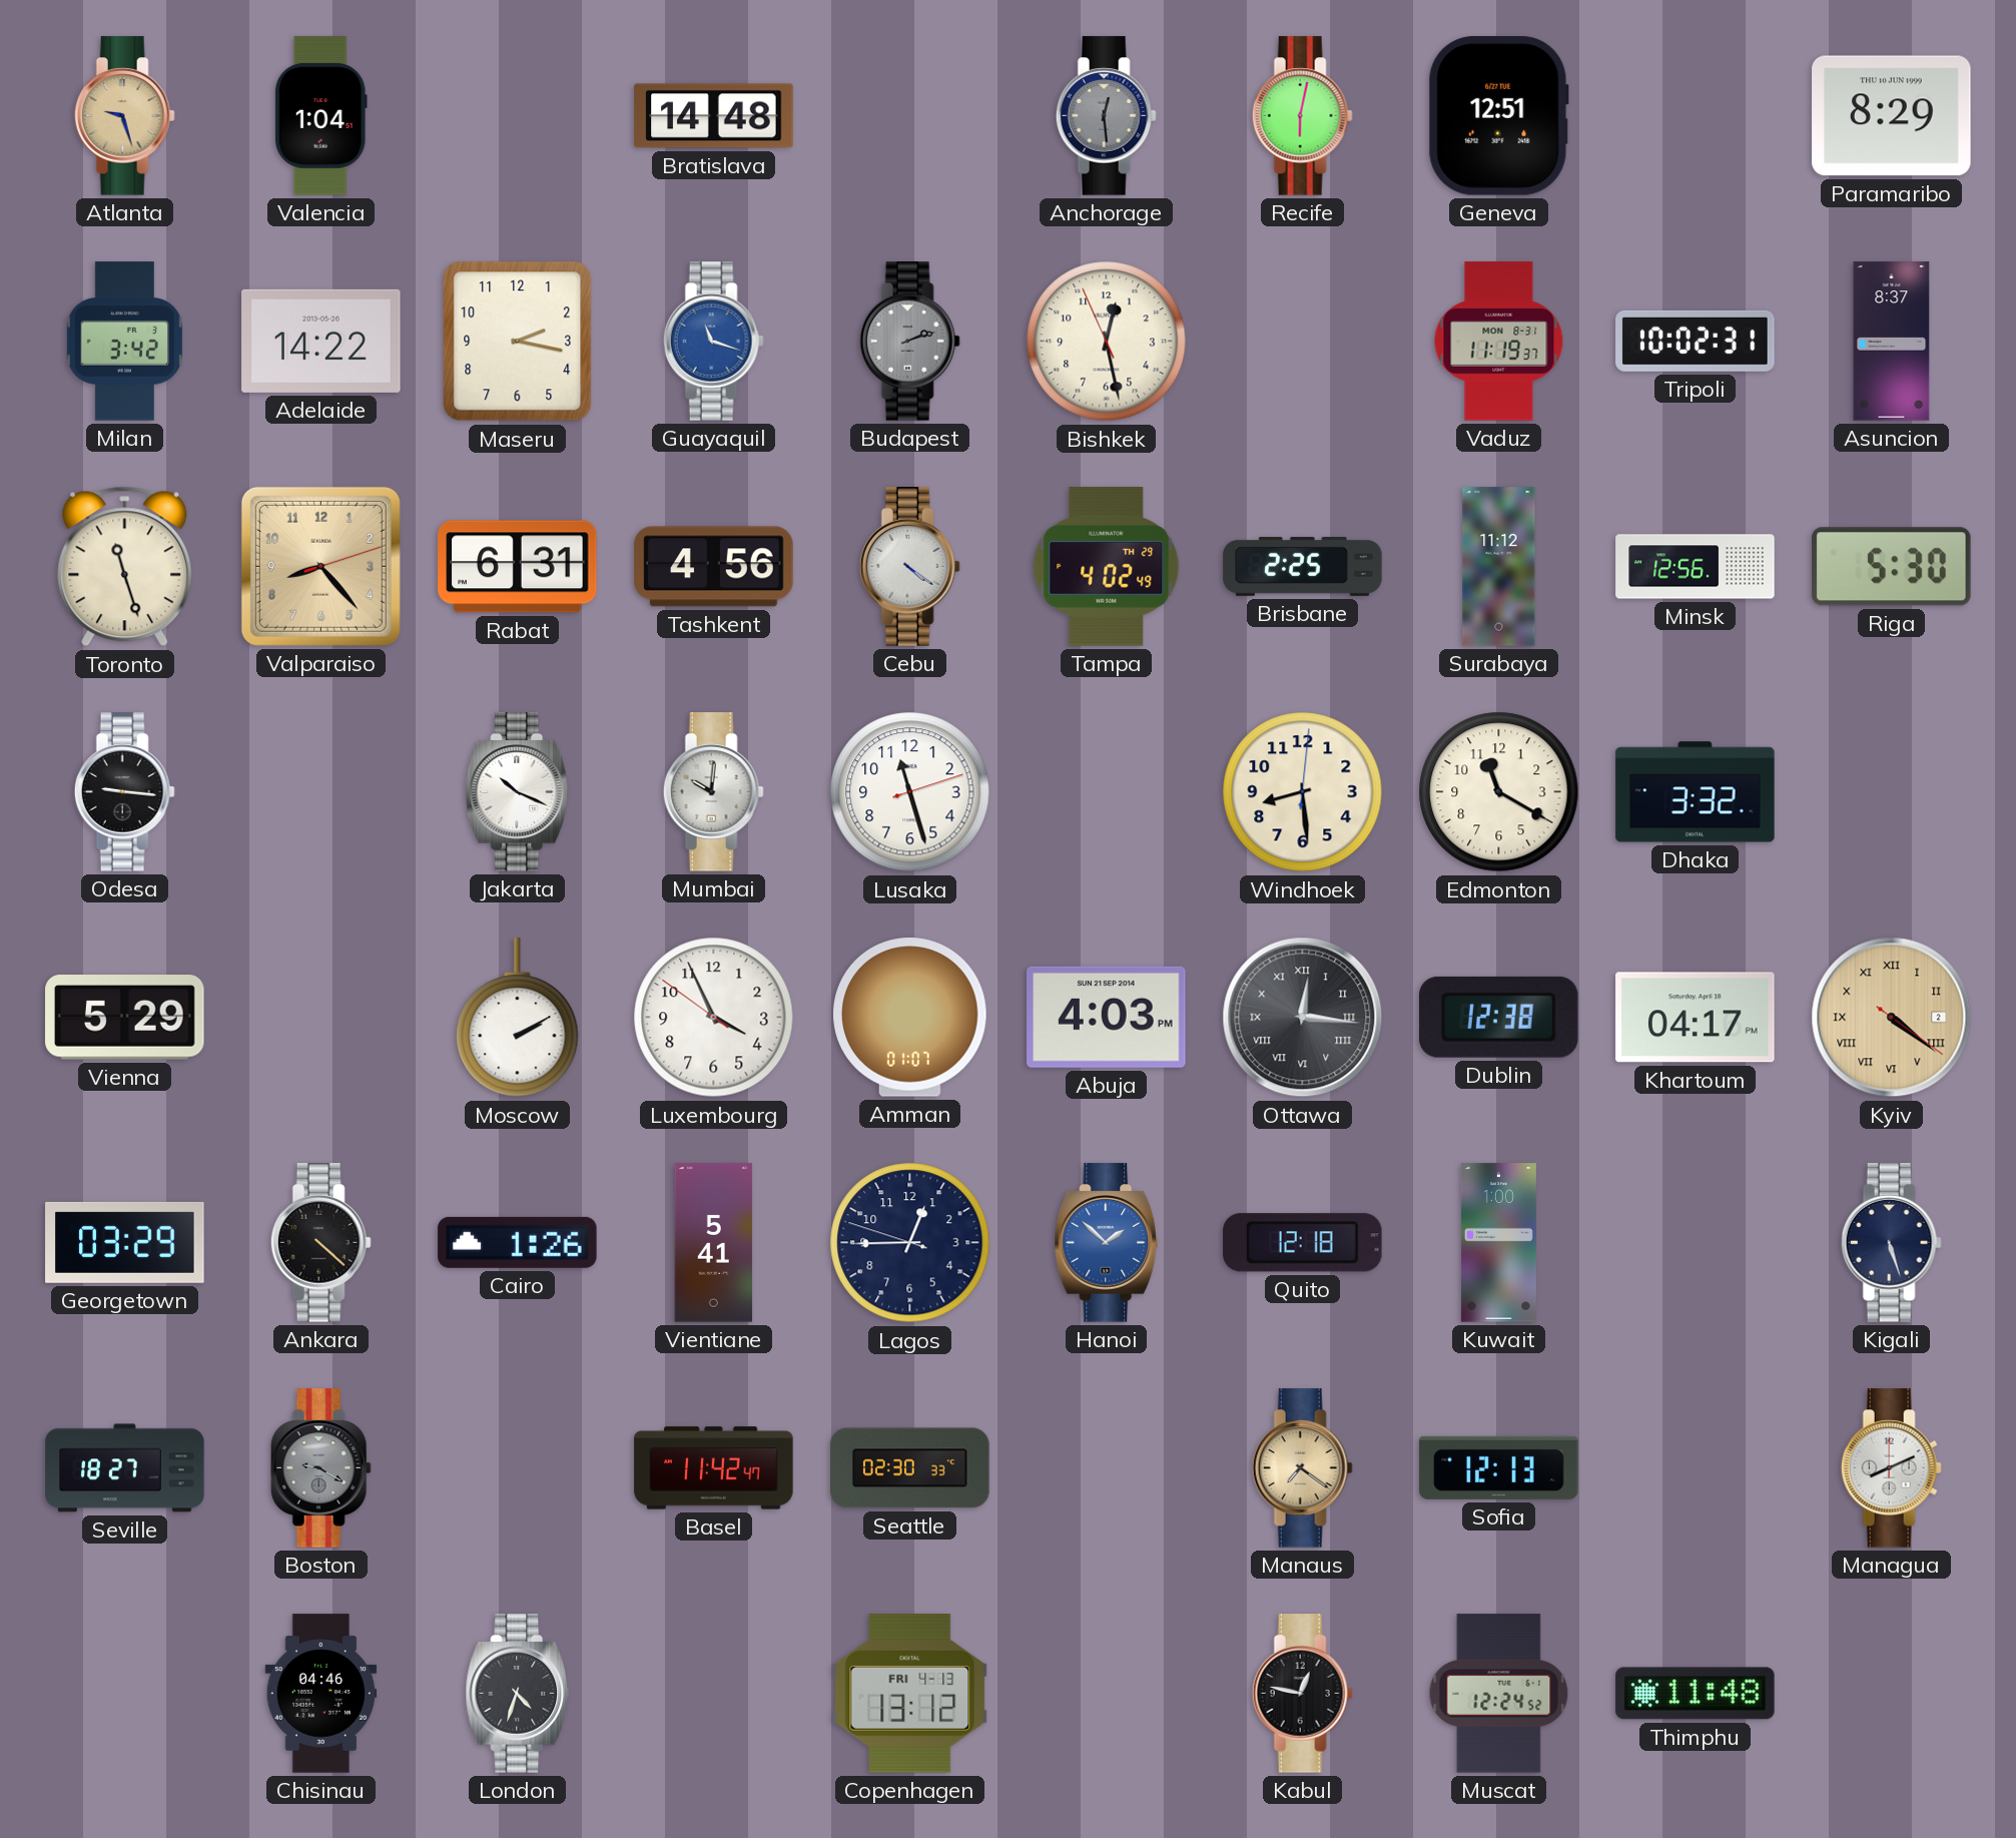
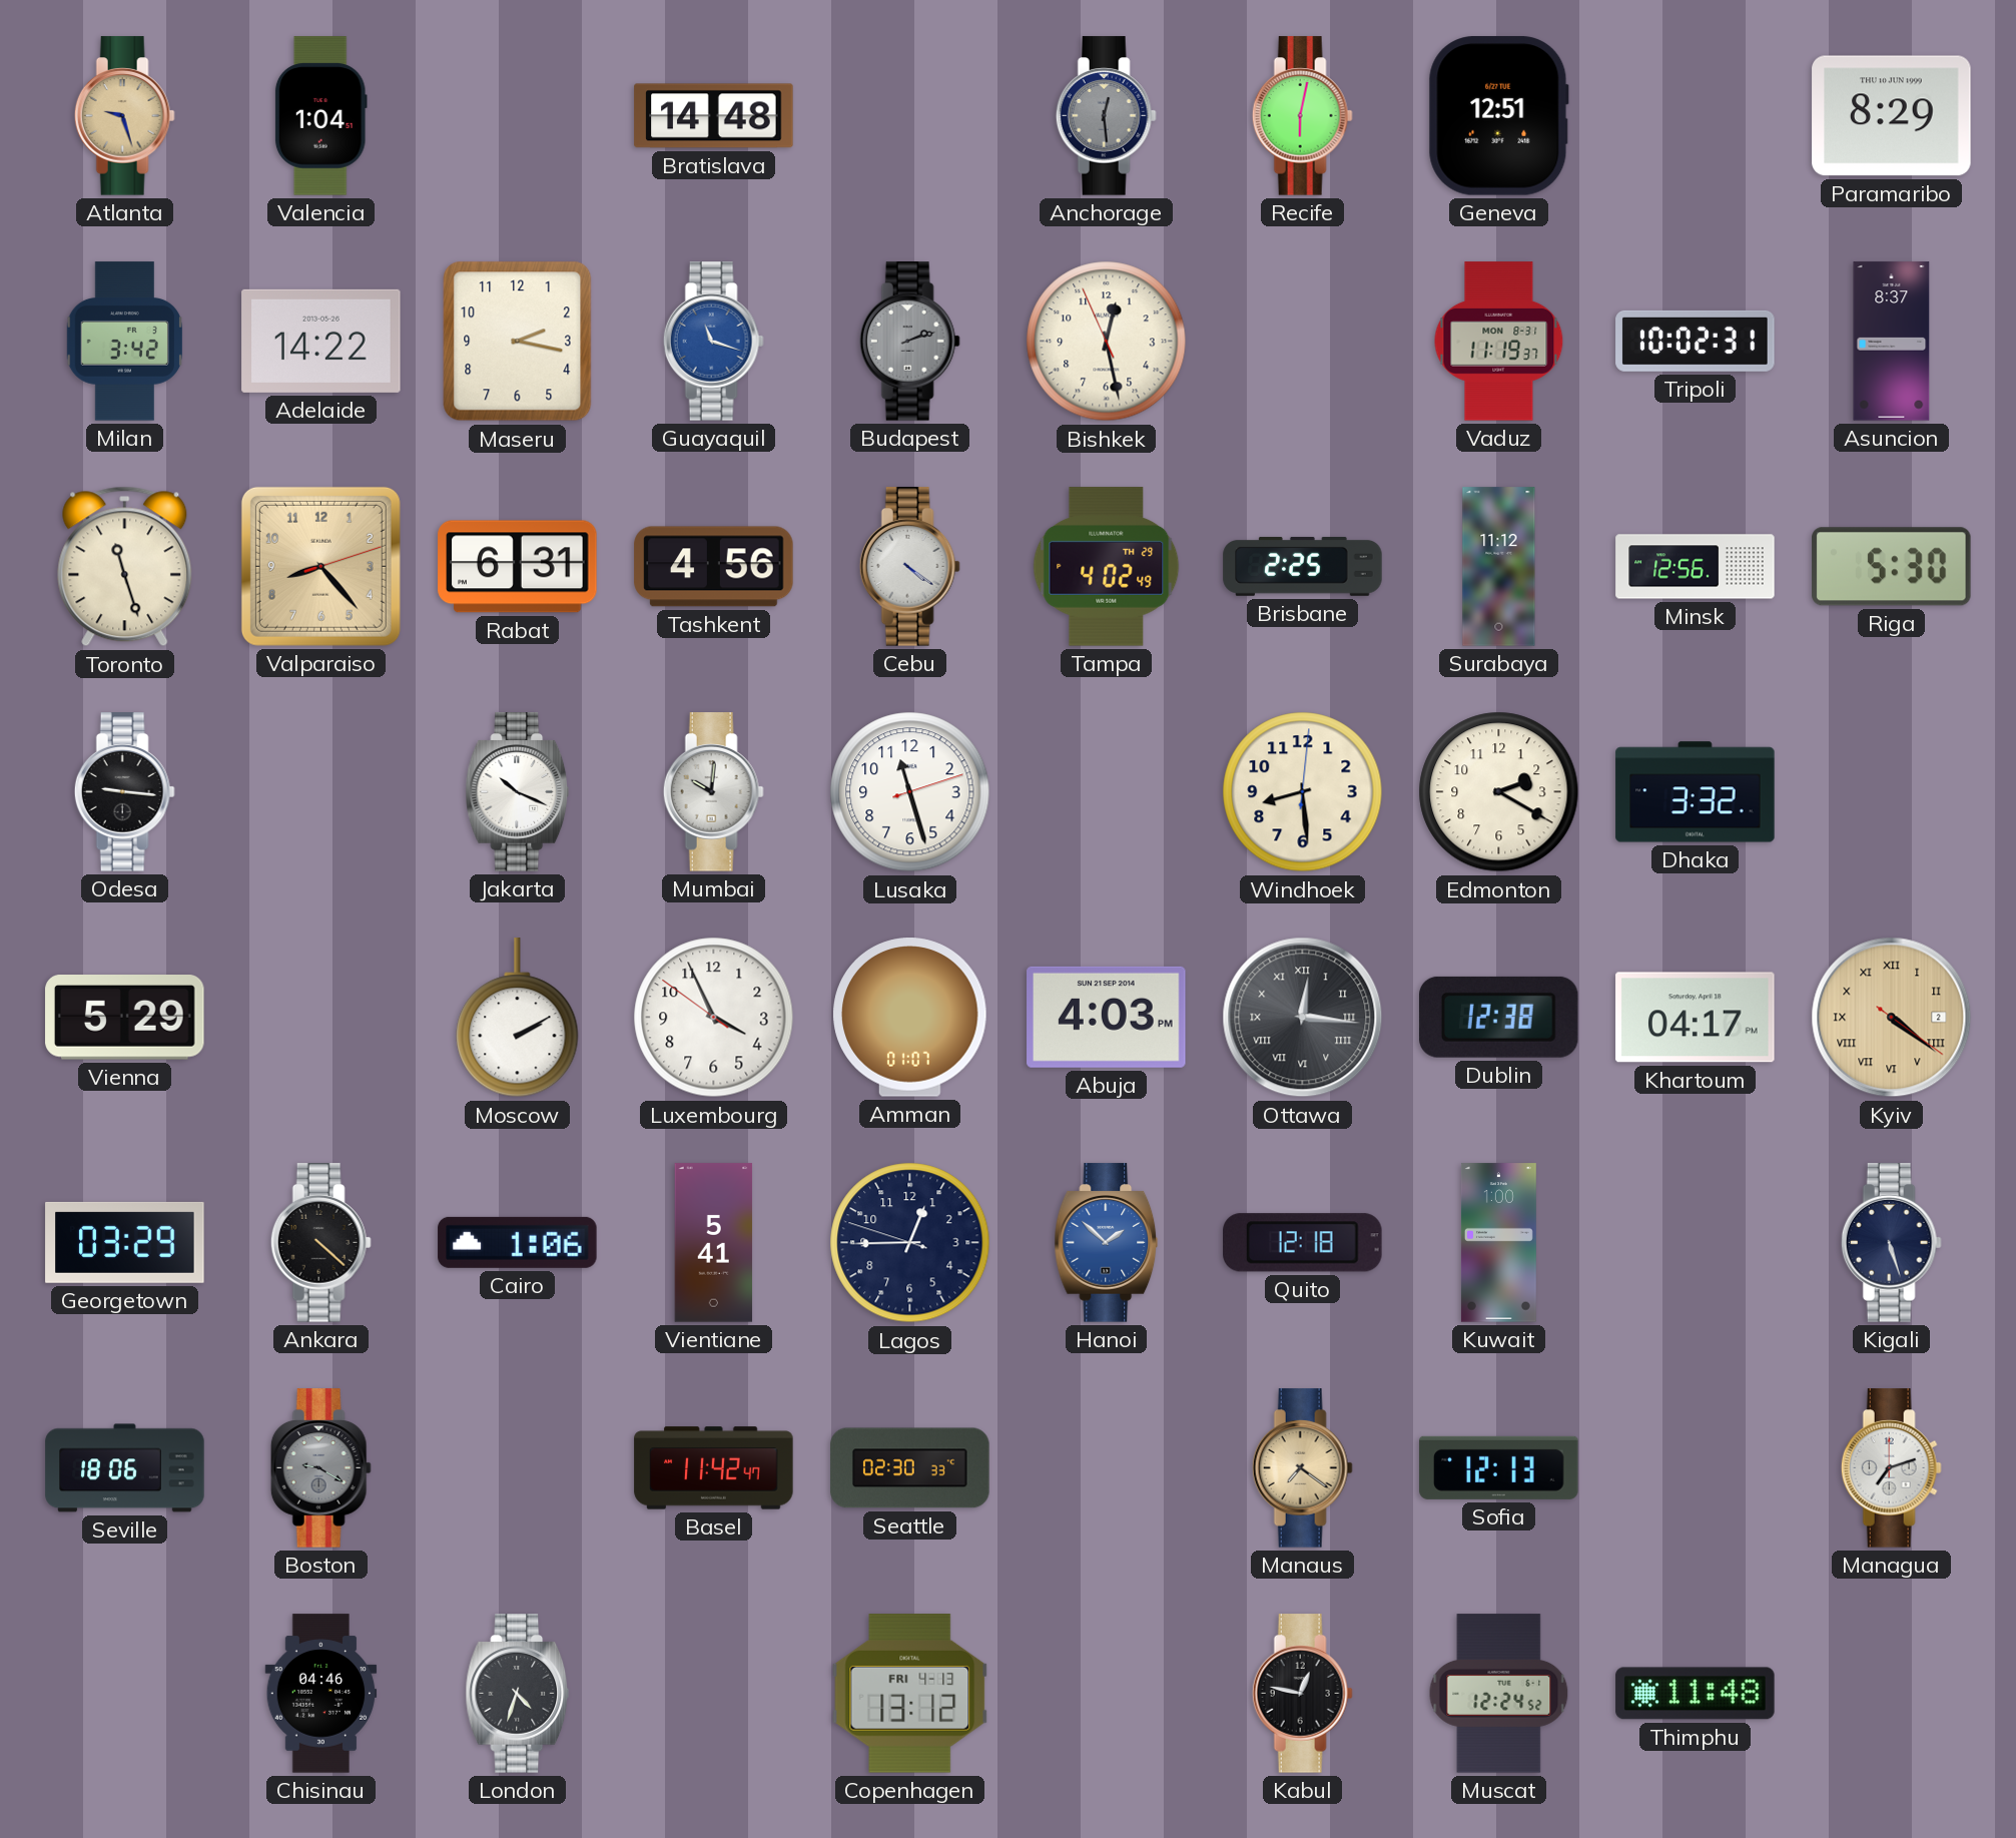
Edmonton: 11:20 -> 2:20
Cairo: 1:26 -> 1:06
Seville: 18:27 -> 18:06
Managua: 8:11 -> 7:12
